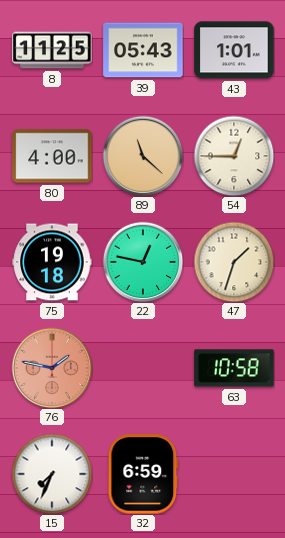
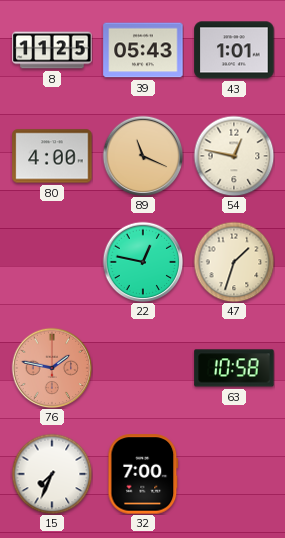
89: 11:22 -> 11:19
54: 12:45 -> 12:47
75: 19:18 -> none
32: 6:59 -> 7:00
